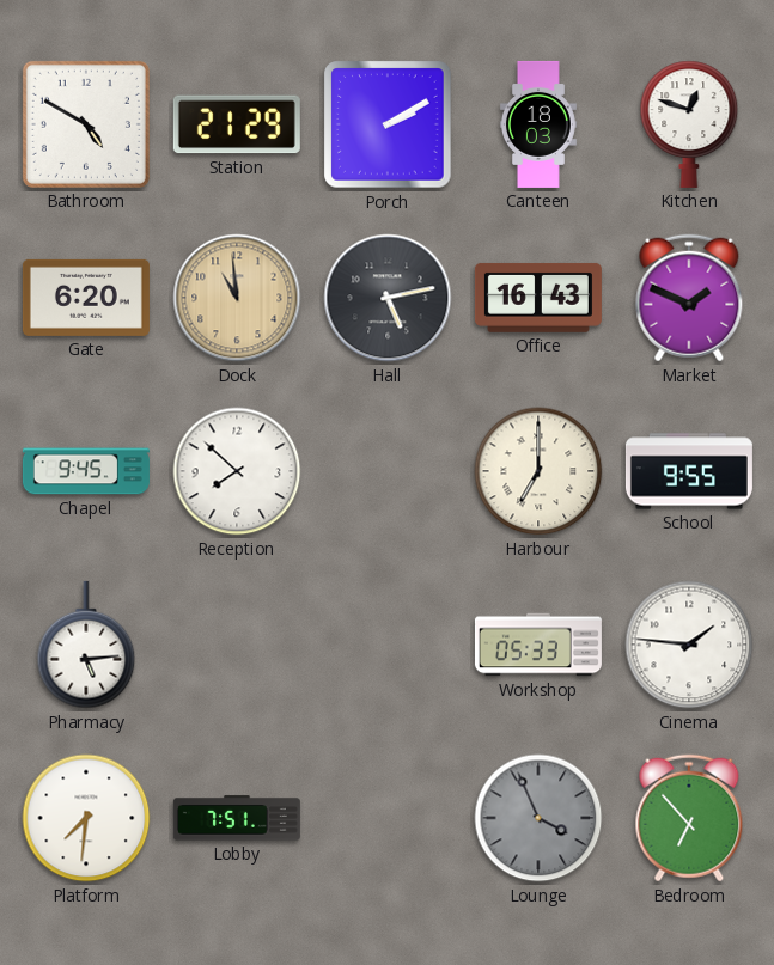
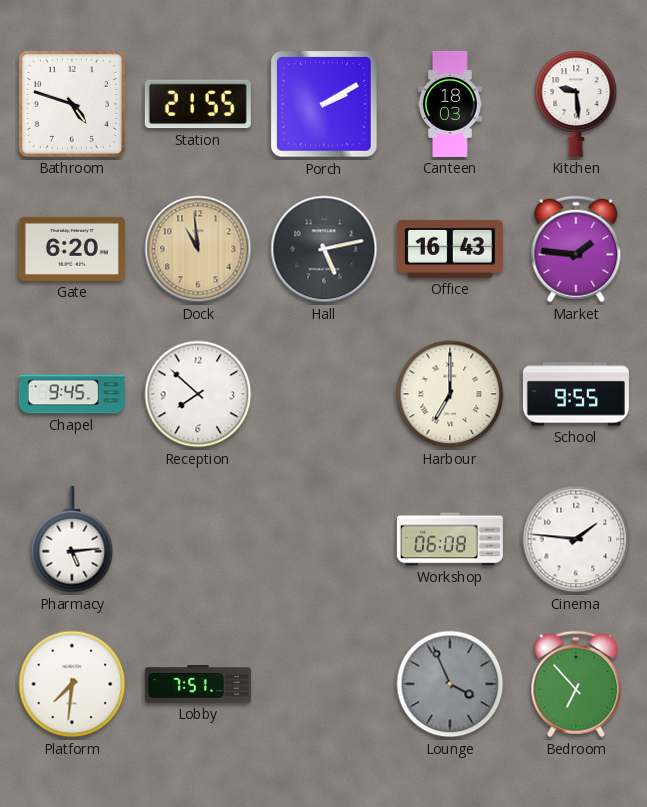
Bathroom: 4:50 -> 4:48
Station: 21:29 -> 21:55
Kitchen: 12:48 -> 9:29
Market: 1:49 -> 1:46
Workshop: 05:33 -> 06:08
